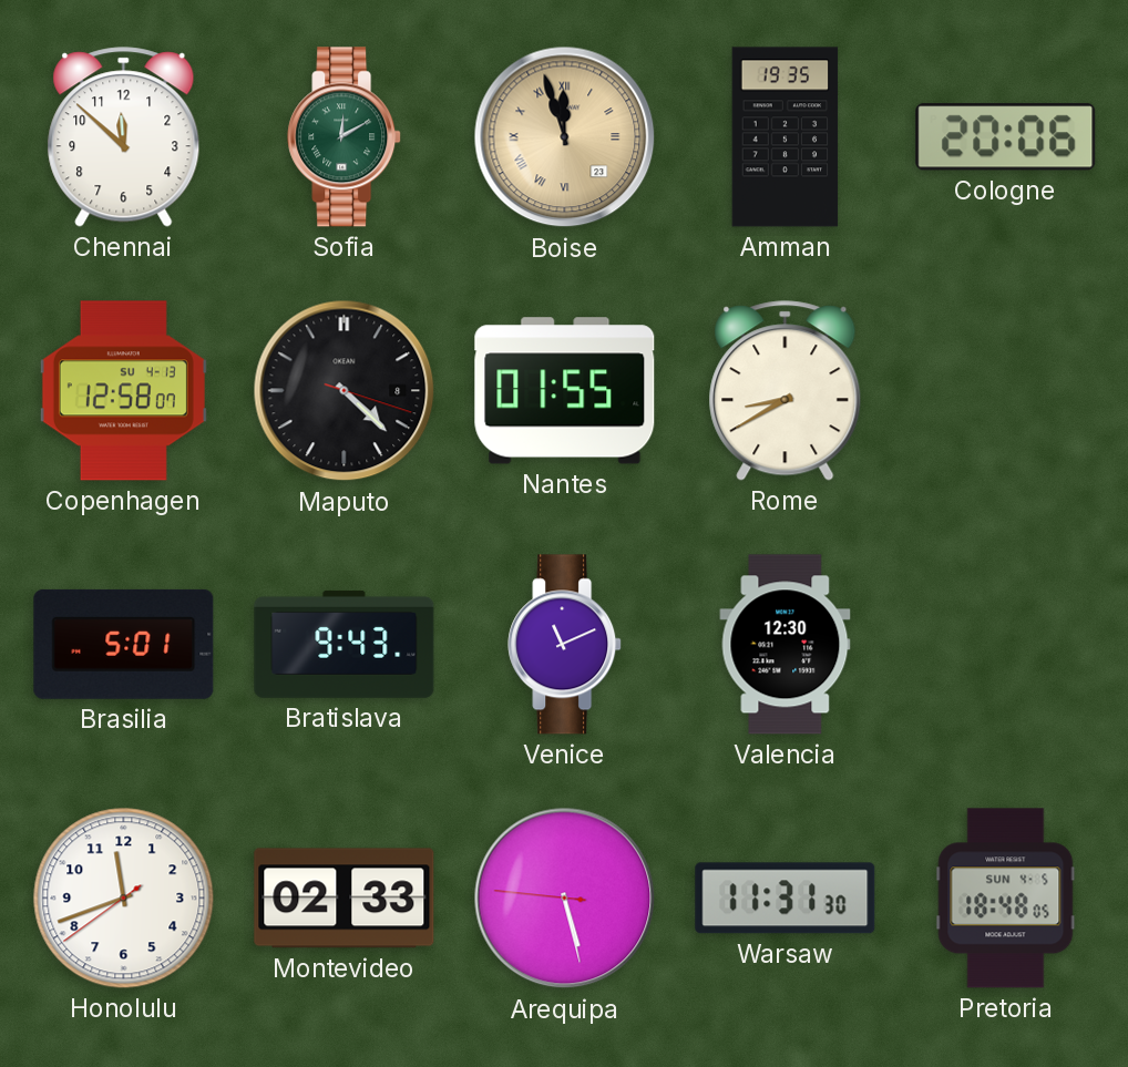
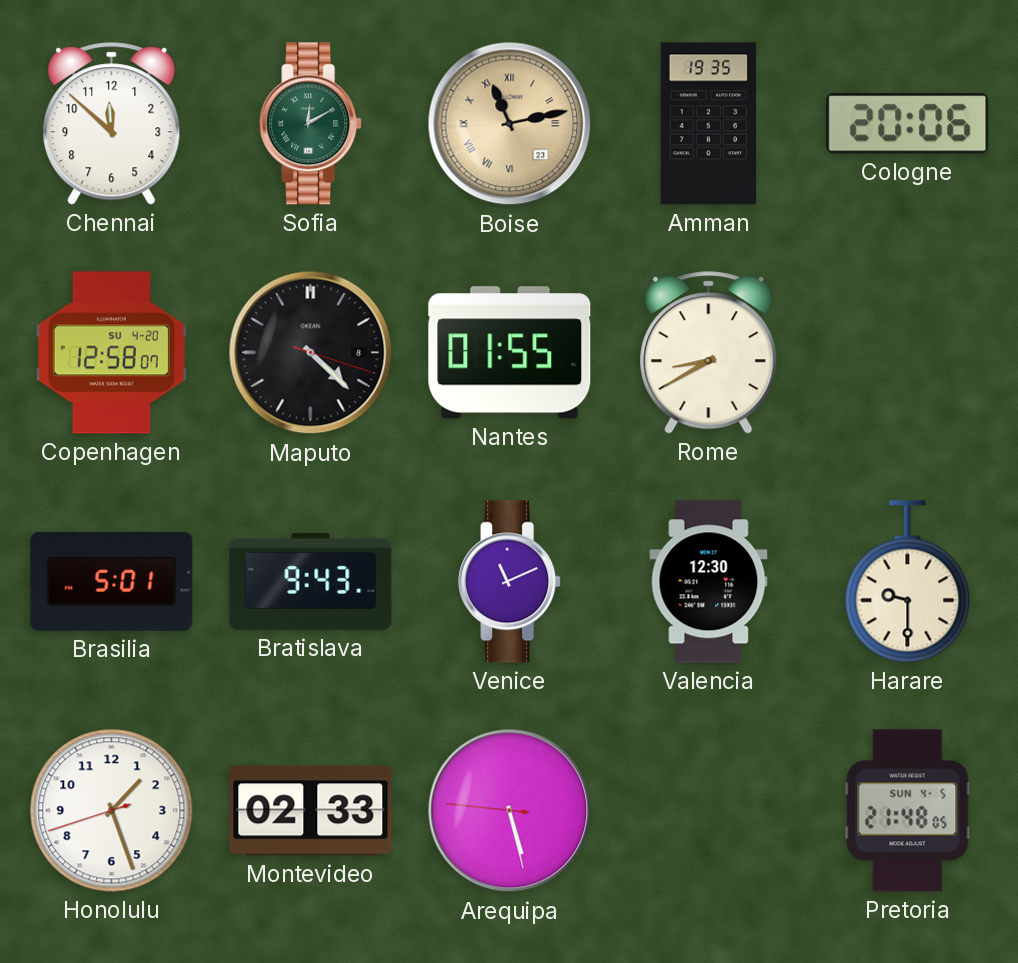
Boise: 11:57 -> 11:13
Copenhagen date: SU 4-13 -> SU 4-20
Harare: none -> 9:30
Honolulu: 11:41 -> 1:26
Warsaw: 11:31 -> none
Pretoria: 18:48 -> 21:48
